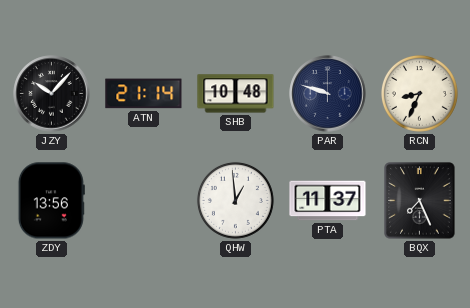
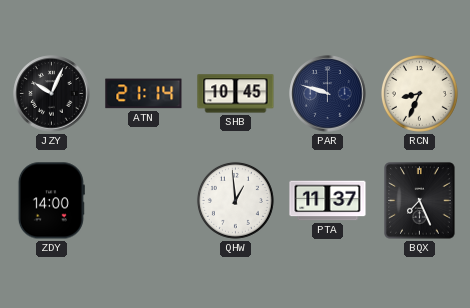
JZY: 10:07 -> 10:04
SHB: 10:48 -> 10:45
ZDY: 13:56 -> 14:00
